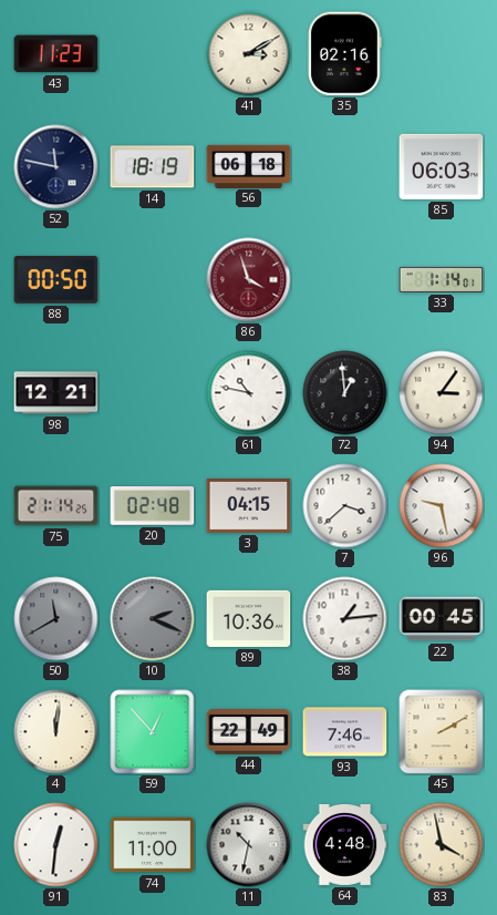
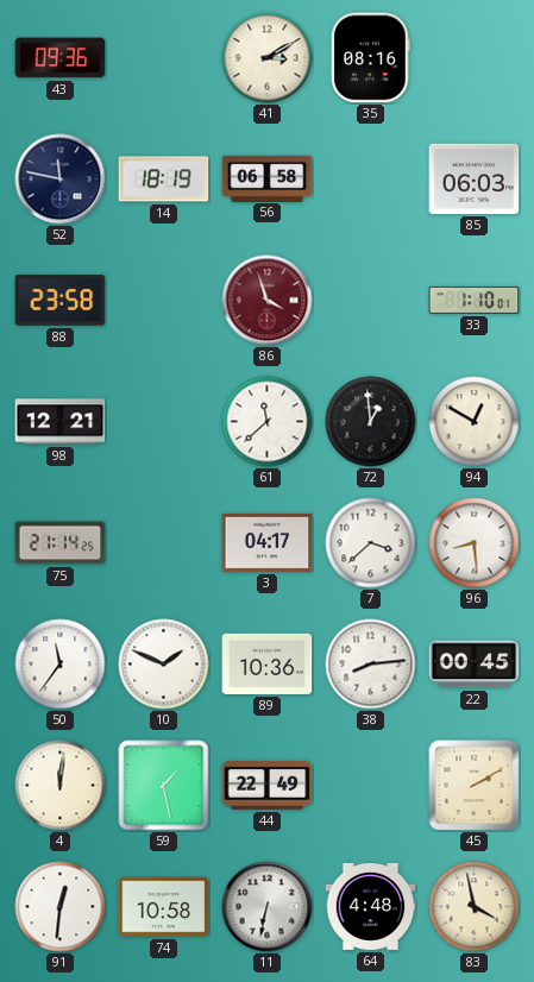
43: 11:23 -> 09:36
35: 02:16 -> 08:16
56: 06:18 -> 06:58
88: 00:50 -> 23:58
33: 1:14 -> 1:10
61: 10:47 -> 11:38
94: 3:06 -> 12:50
20: 02:48 -> none
3: 04:15 -> 04:17
96: 9:28 -> 8:29
50: 11:40 -> 11:36
50 dial: grey -> white
10: 2:19 -> 1:49
10 dial: grey -> white
38: 1:14 -> 8:14
59: 12:53 -> 1:28
93: 7:46 -> none
74: 11:00 -> 10:58
11: 10:32 -> 6:32
